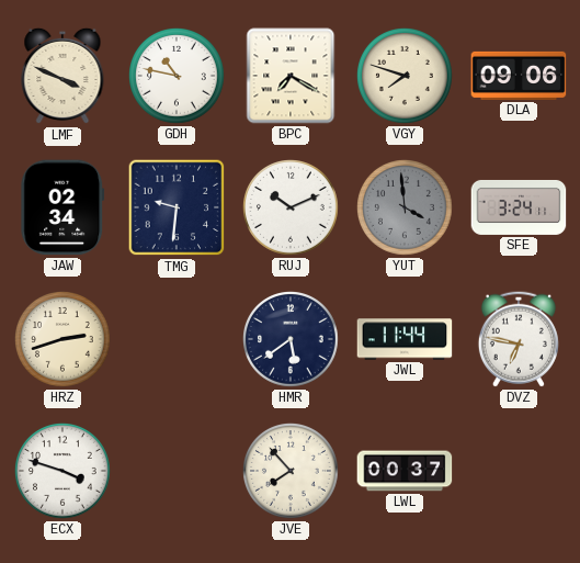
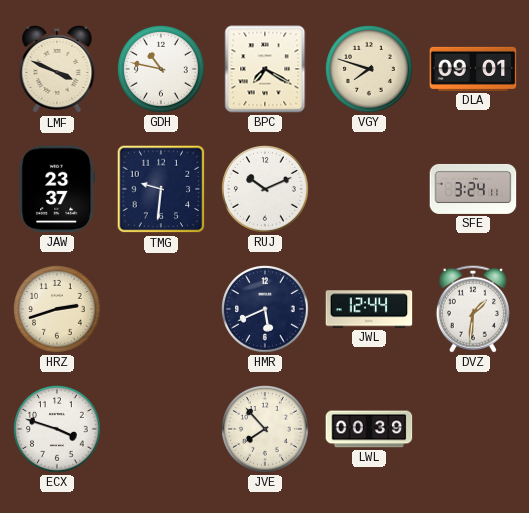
DLA: 09:06 -> 09:01
JAW: 02:34 -> 23:37
YUT: 3:59 -> none
HMR: 5:39 -> 5:41
JWL: 11:44 -> 12:44
DVZ: 6:47 -> 1:31
LWL: 00:37 -> 00:39
